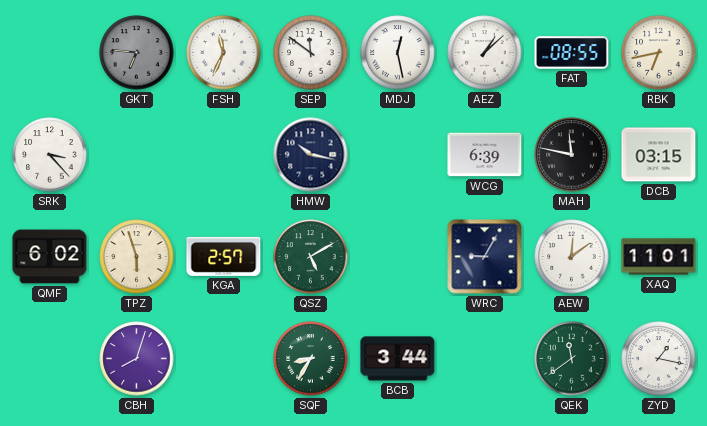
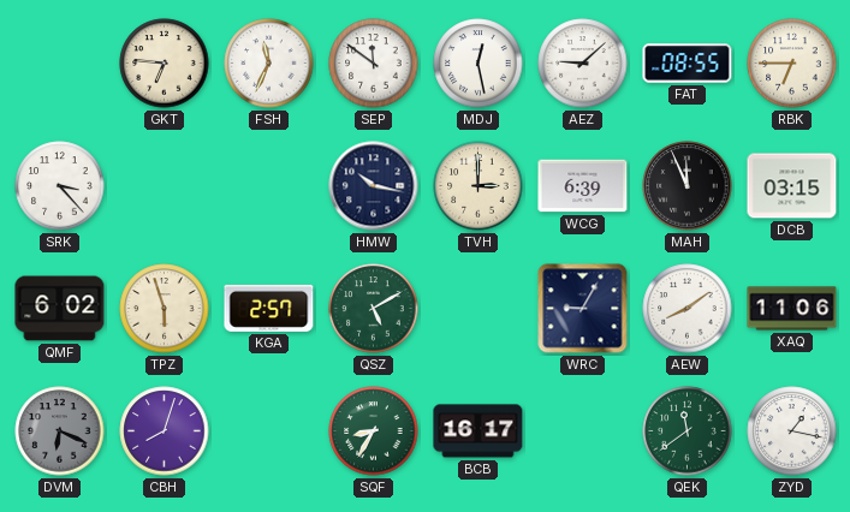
GKT dial: grey -> cream
AEZ: 1:08 -> 9:08
RBK: 6:43 -> 6:45
TVH: none -> 3:00
MAH: 11:47 -> 11:56
AEW: 12:09 -> 8:09
XAQ: 11:01 -> 11:06
DVM: none -> 6:19
BCB: 3:44 -> 16:17
